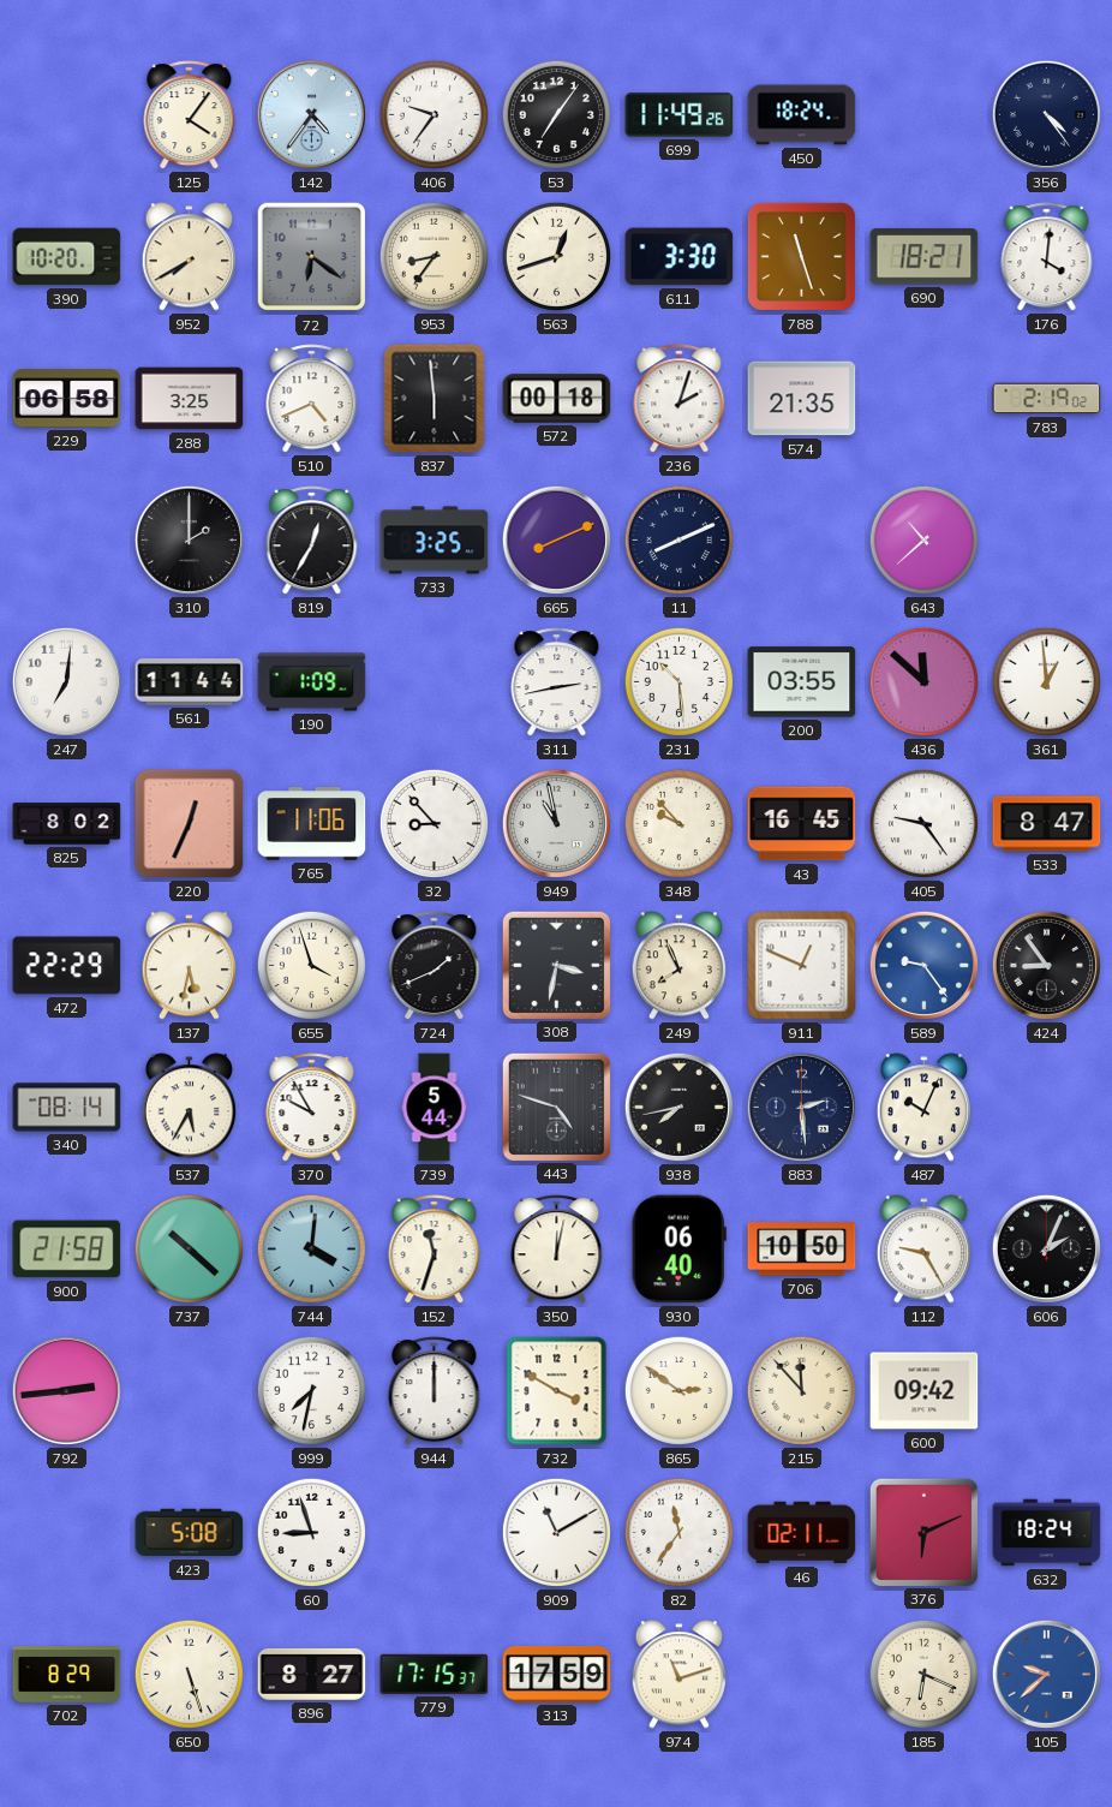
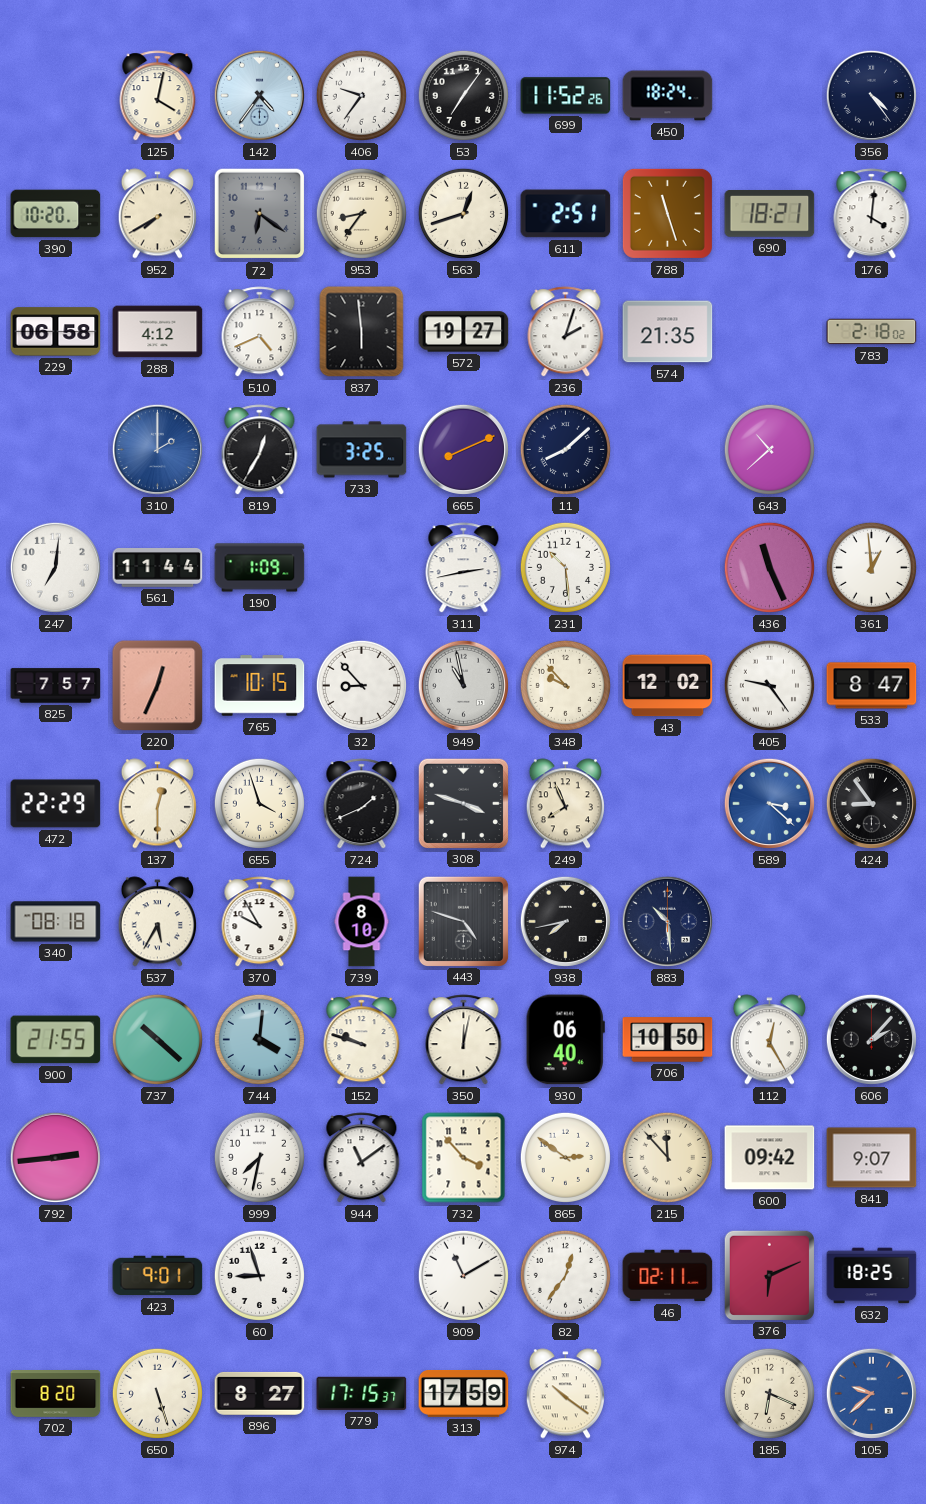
125: 4:06 -> 4:02
699: 11:49 -> 11:52
611: 3:30 -> 2:51
288: 3:25 -> 4:12
572: 00:18 -> 19:27
783: 2:19 -> 2:18
310 dial: black -> blue
11: 8:11 -> 8:08
200: 03:55 -> none
436: 11:52 -> 11:26
825: 8:02 -> 7:57
765: 11:06 -> 10:15
43: 16:45 -> 12:02
137: 5:32 -> 12:30
308: 3:32 -> 3:48
911: 12:49 -> none
589: 9:24 -> 3:22
340: 08:14 -> 08:18
739: 5:44 -> 8:10
883: 2:29 -> 10:29
487: 10:04 -> none
900: 21:58 -> 21:55
152: 11:33 -> 9:48
112: 9:25 -> 12:25
606: 2:04 -> 2:07
944: 12:00 -> 11:09
732: 3:50 -> 3:53
841: none -> 9:07
423: 5:08 -> 9:01
82: 11:36 -> 12:36
632: 18:24 -> 18:25
702: 8:29 -> 8:20
974: 11:12 -> 10:21
